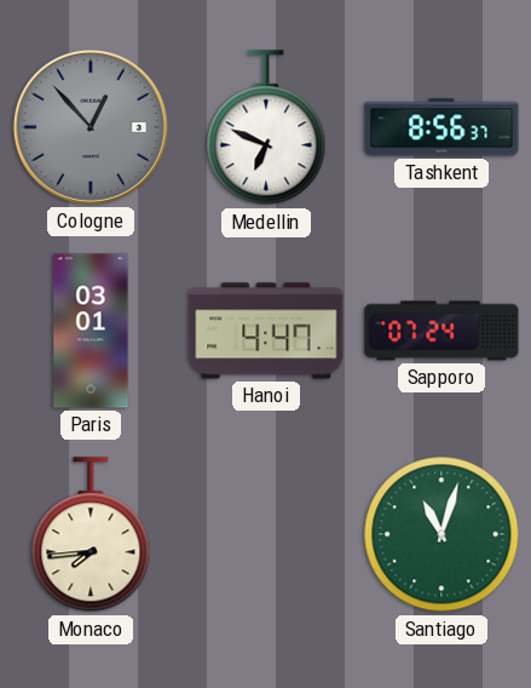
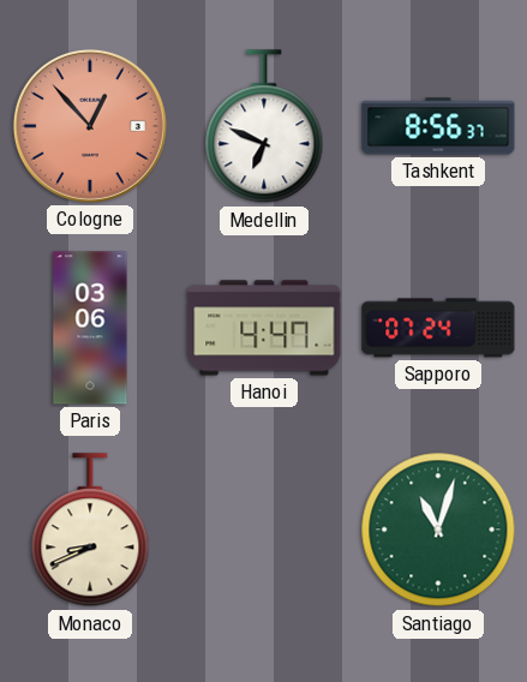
Cologne dial: grey -> salmon
Paris: 03:01 -> 03:06
Monaco: 7:44 -> 8:41
